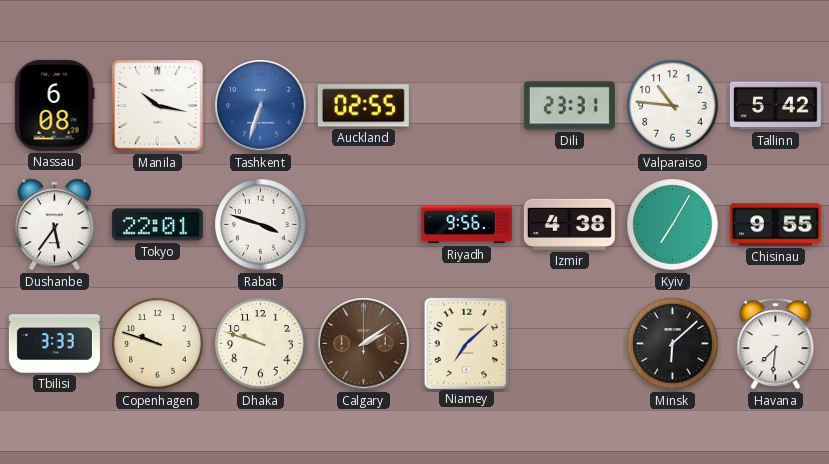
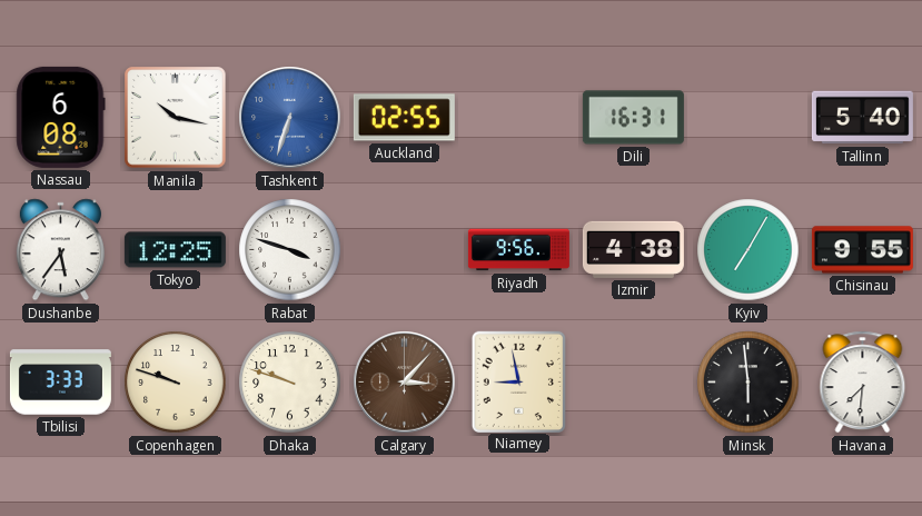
Dili: 23:31 -> 16:31
Valparaiso: 10:46 -> none
Tallinn: 5:42 -> 5:40
Tokyo: 22:01 -> 12:25
Calgary: 2:09 -> 3:07
Niamey: 7:08 -> 8:58
Minsk: 6:08 -> 5:59
